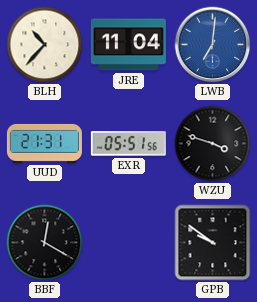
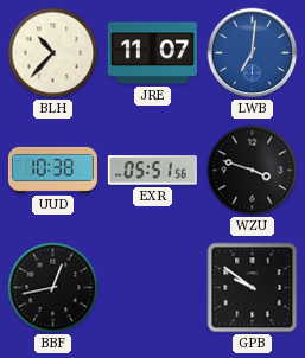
JRE: 11:04 -> 11:07
UUD: 21:31 -> 10:38
BBF: 12:20 -> 12:43
